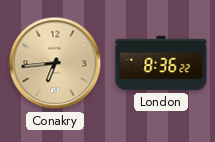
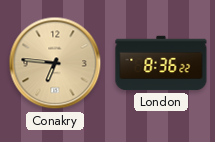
Conakry: 6:44 -> 6:46
